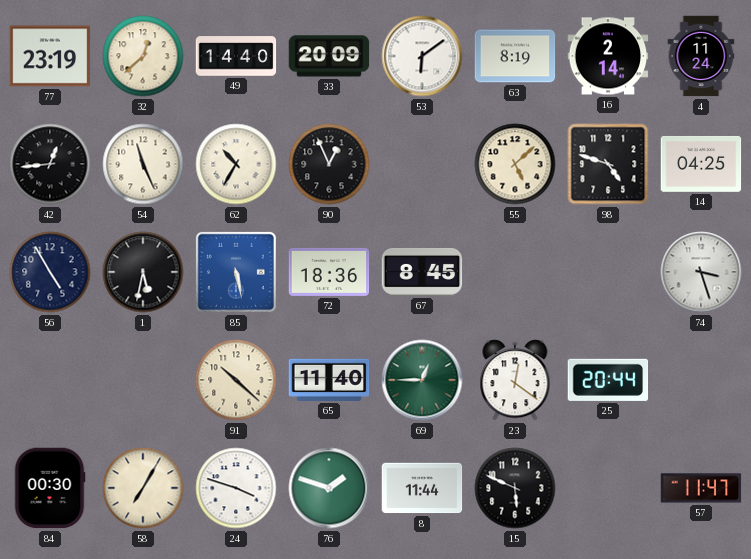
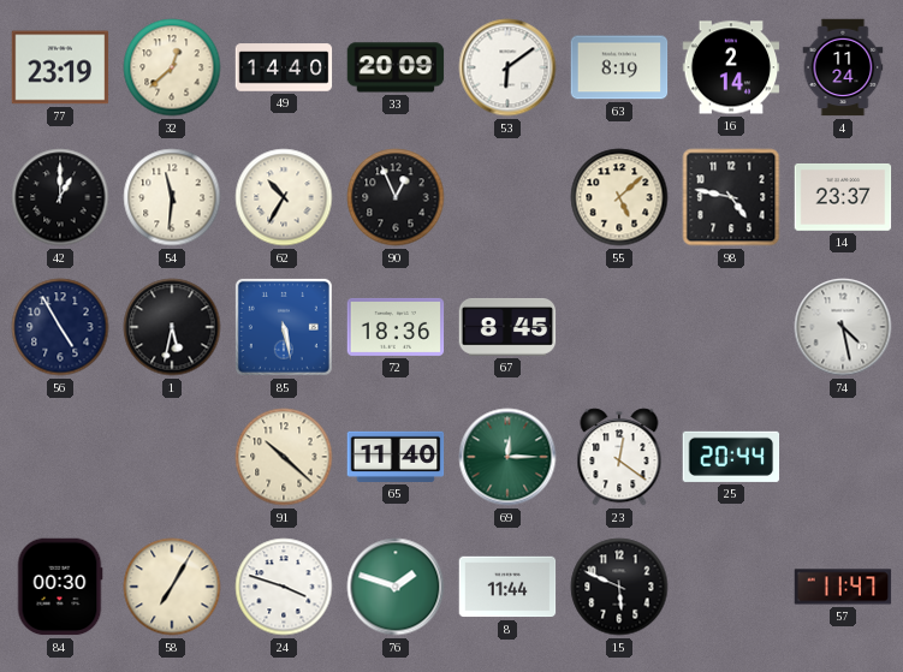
42: 12:44 -> 1:00
54: 11:26 -> 11:31
98: 4:48 -> 4:47
14: 04:25 -> 23:37
74: 3:27 -> 4:28
69: 12:45 -> 12:15
